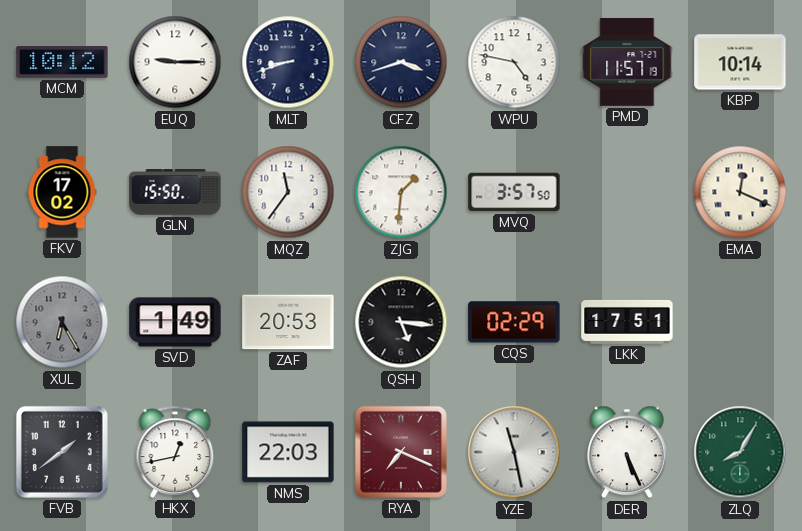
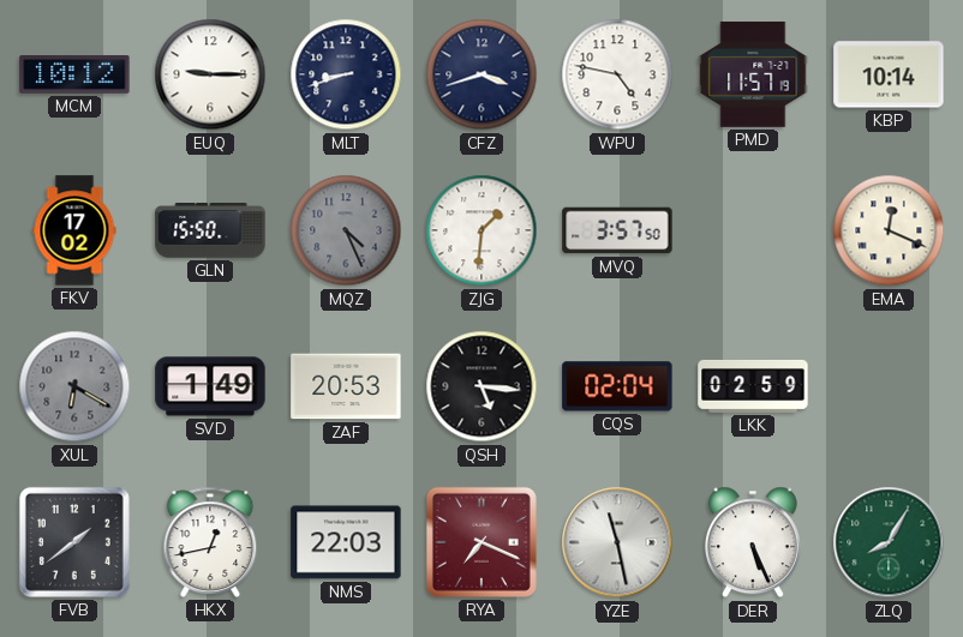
MQZ: 11:36 -> 4:26
MQZ dial: white -> grey
XUL: 6:25 -> 6:20
CQS: 02:29 -> 02:04
LKK: 17:51 -> 02:59
